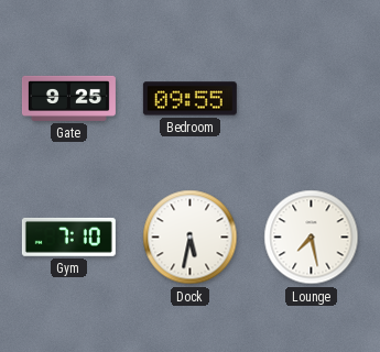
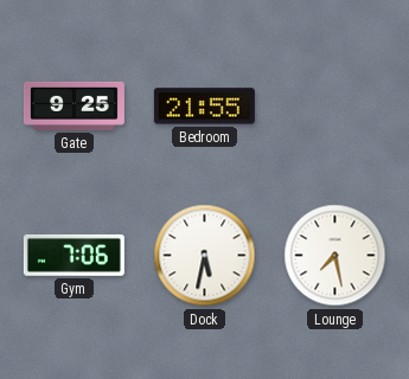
Bedroom: 09:55 -> 21:55
Gym: 7:10 -> 7:06
